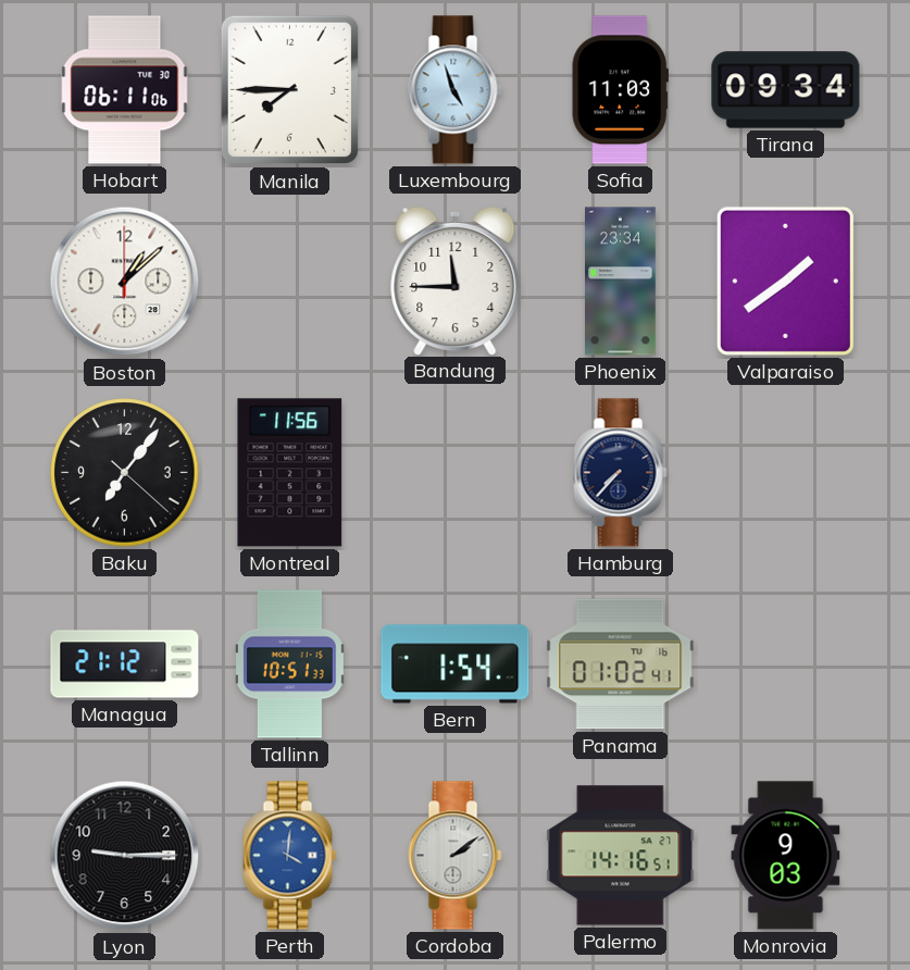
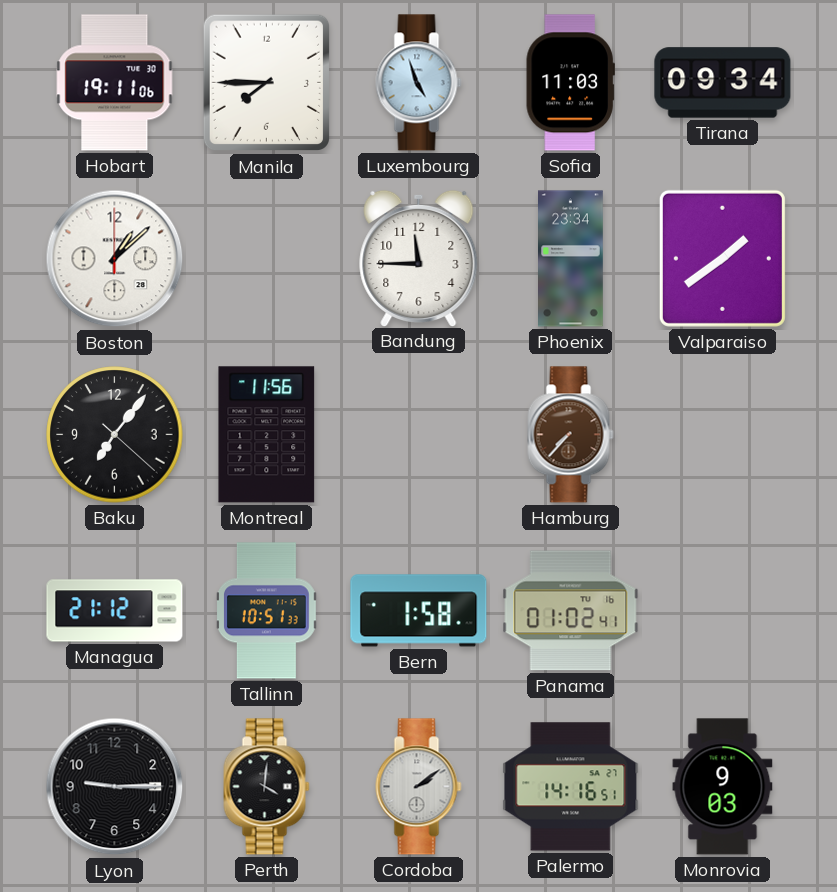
Hobart: 06:11 -> 19:11
Hamburg dial: navy -> brown
Bern: 1:54 -> 1:58
Perth dial: blue -> black
